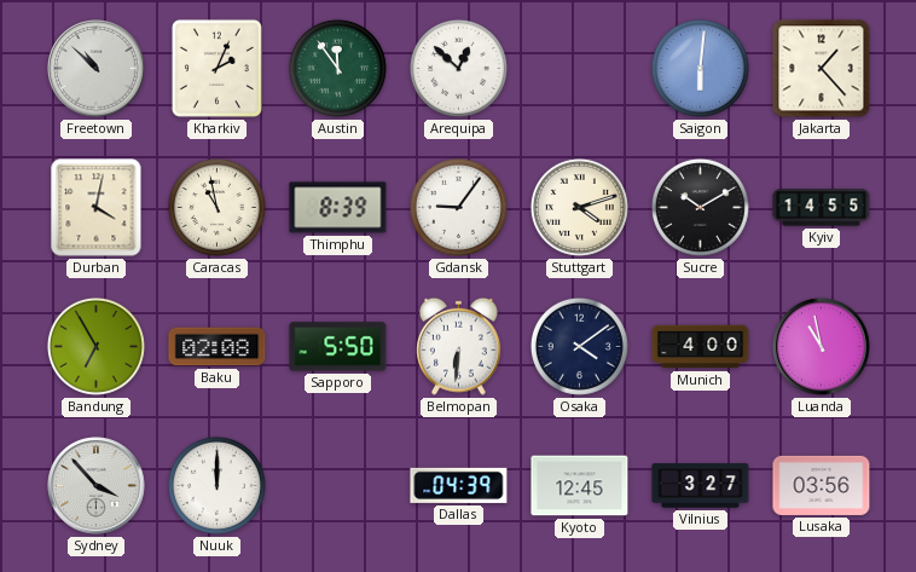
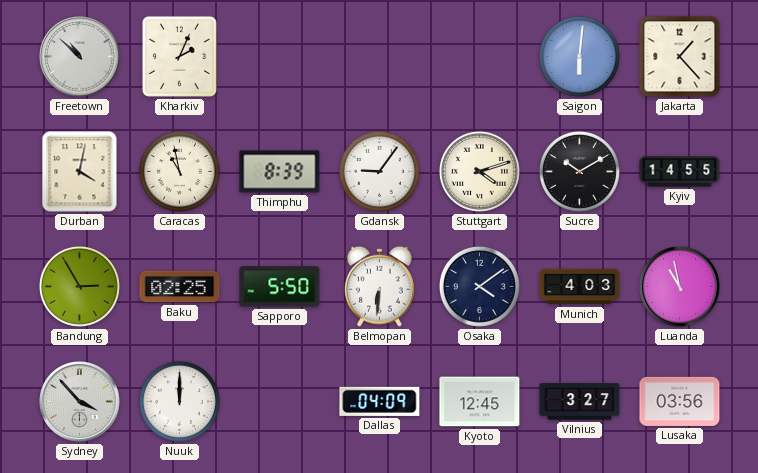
Austin: 11:54 -> none
Arequipa: 12:52 -> none
Bandung: 6:55 -> 2:55
Baku: 02:08 -> 02:25
Munich: 4:00 -> 4:03
Dallas: 04:39 -> 04:09
